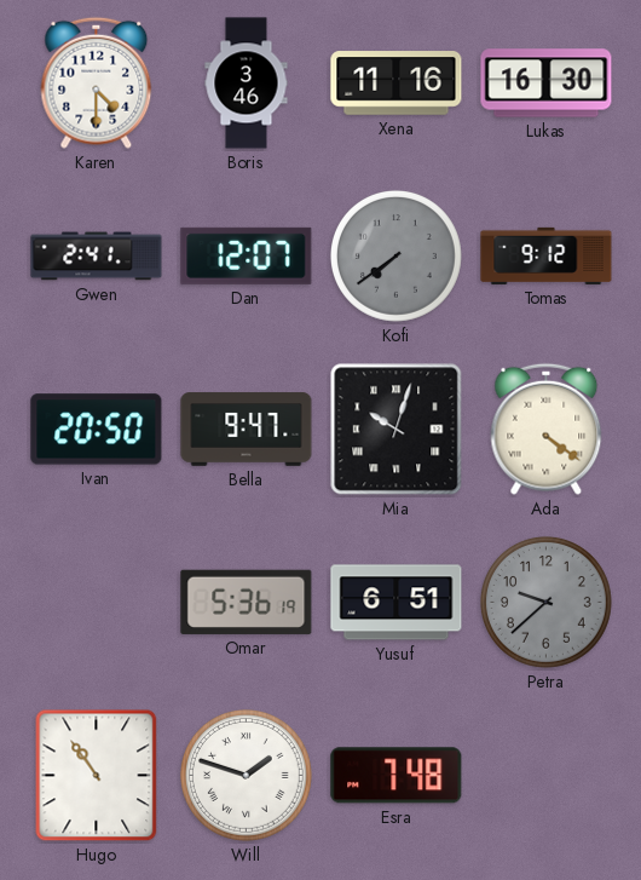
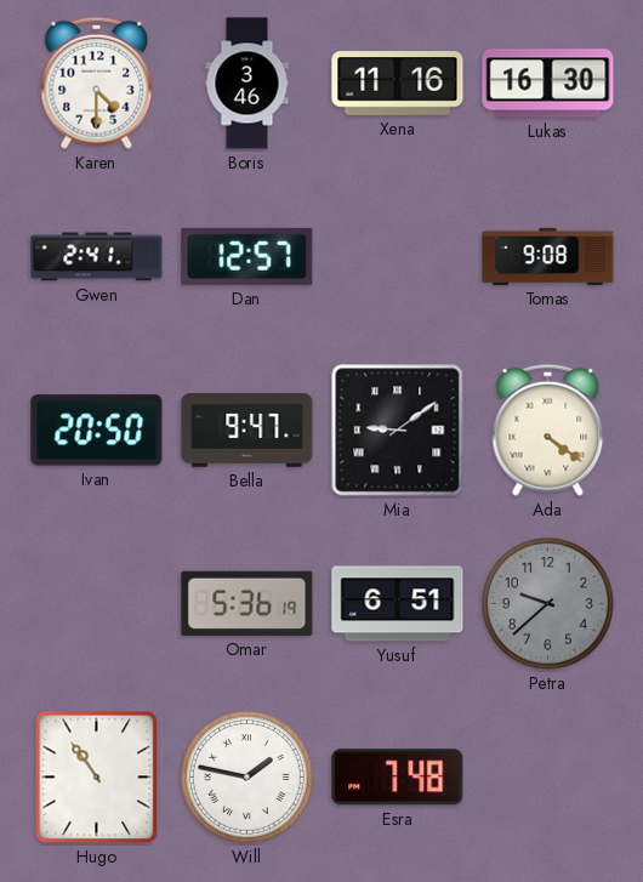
Dan: 12:07 -> 12:57
Kofi: 7:39 -> none
Tomas: 9:12 -> 9:08
Mia: 10:03 -> 9:09
Will: 1:48 -> 1:47
